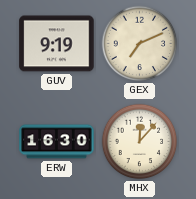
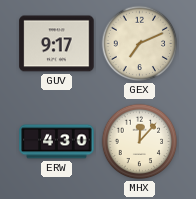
GUV: 9:19 -> 9:17
ERW: 16:30 -> 4:30
